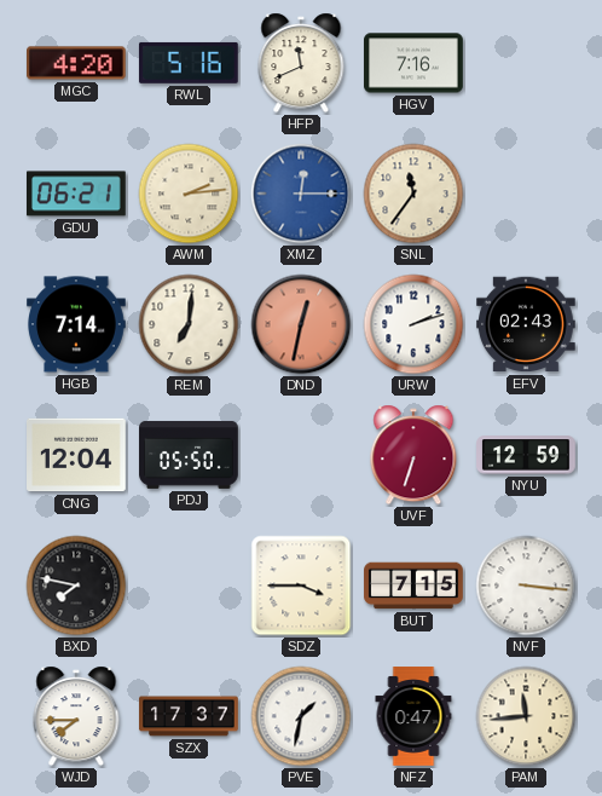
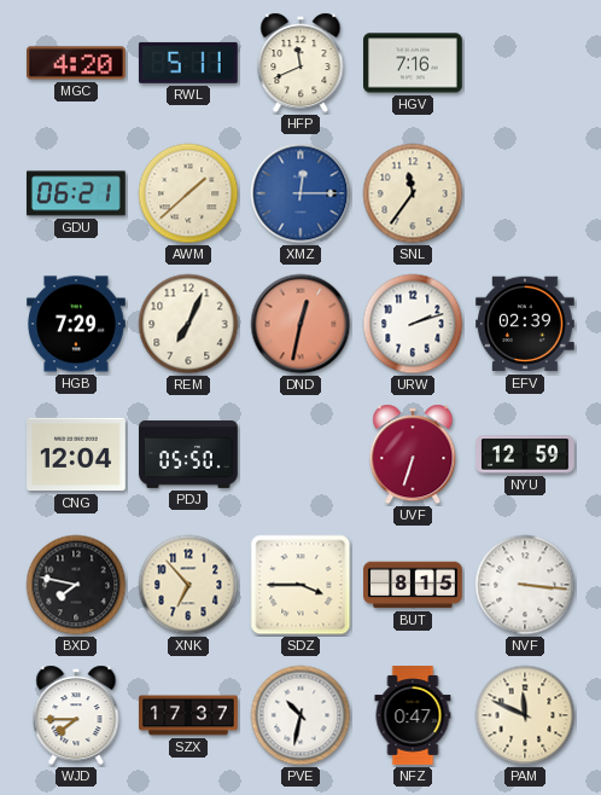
RWL: 5:16 -> 5:11
AWM: 2:14 -> 1:38
HGB: 7:14 -> 7:29
REM: 7:01 -> 7:04
EFV: 02:43 -> 02:39
XNK: none -> 6:53
BUT: 7:15 -> 8:15
PVE: 1:32 -> 10:32
PAM: 11:44 -> 11:49
